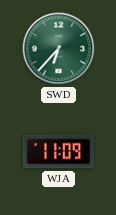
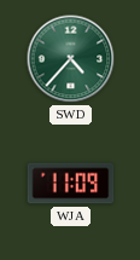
SWD: 6:37 -> 4:37
